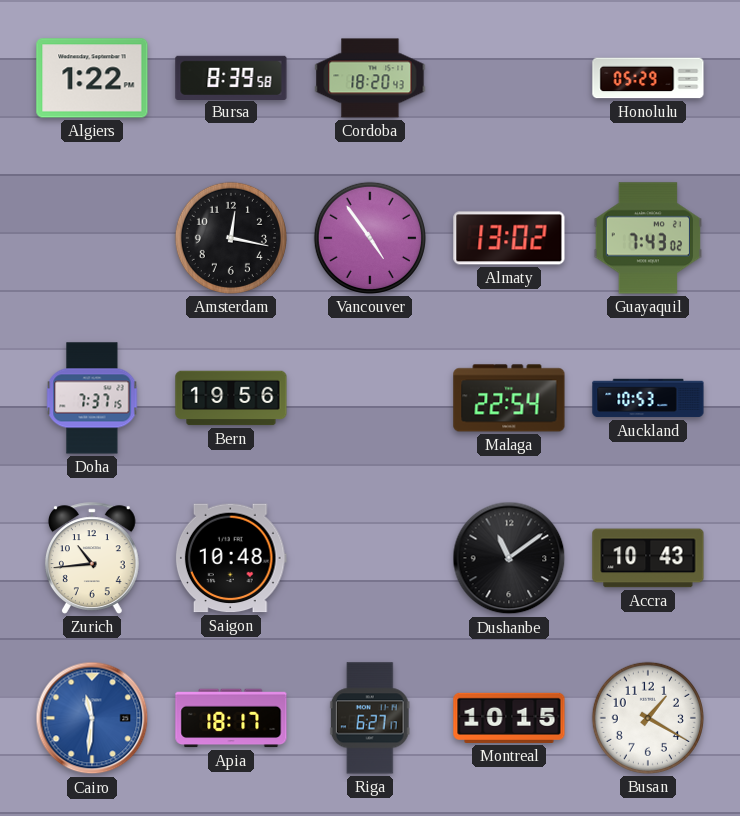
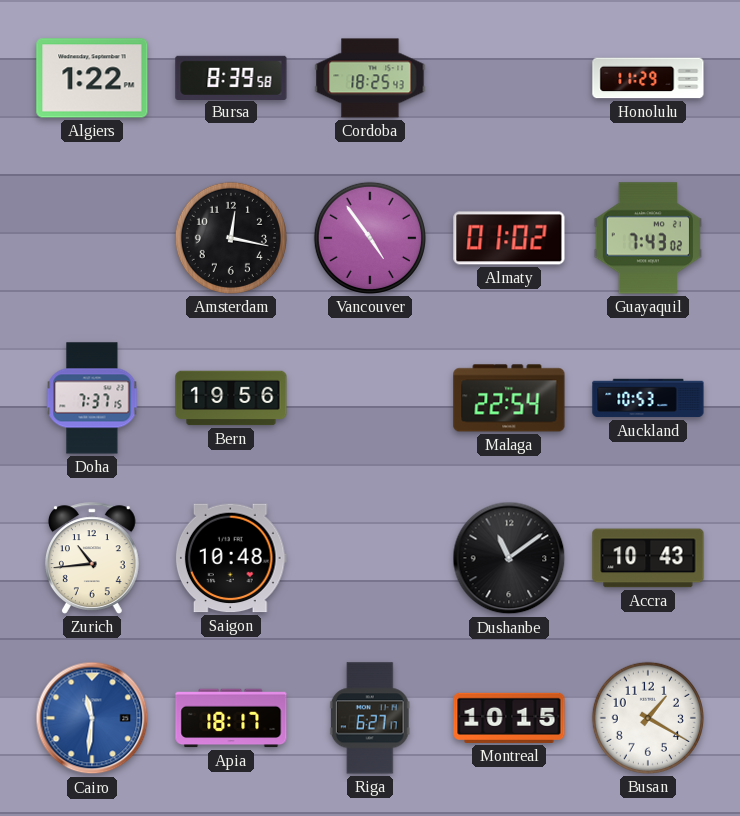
Cordoba: 18:20 -> 18:25
Honolulu: 05:29 -> 11:29
Almaty: 13:02 -> 01:02
